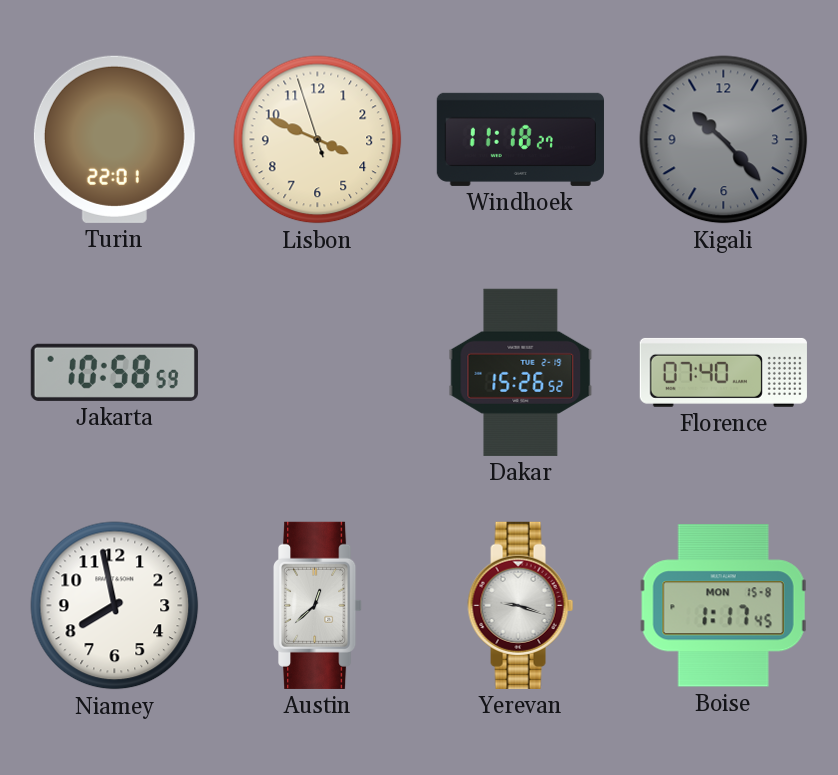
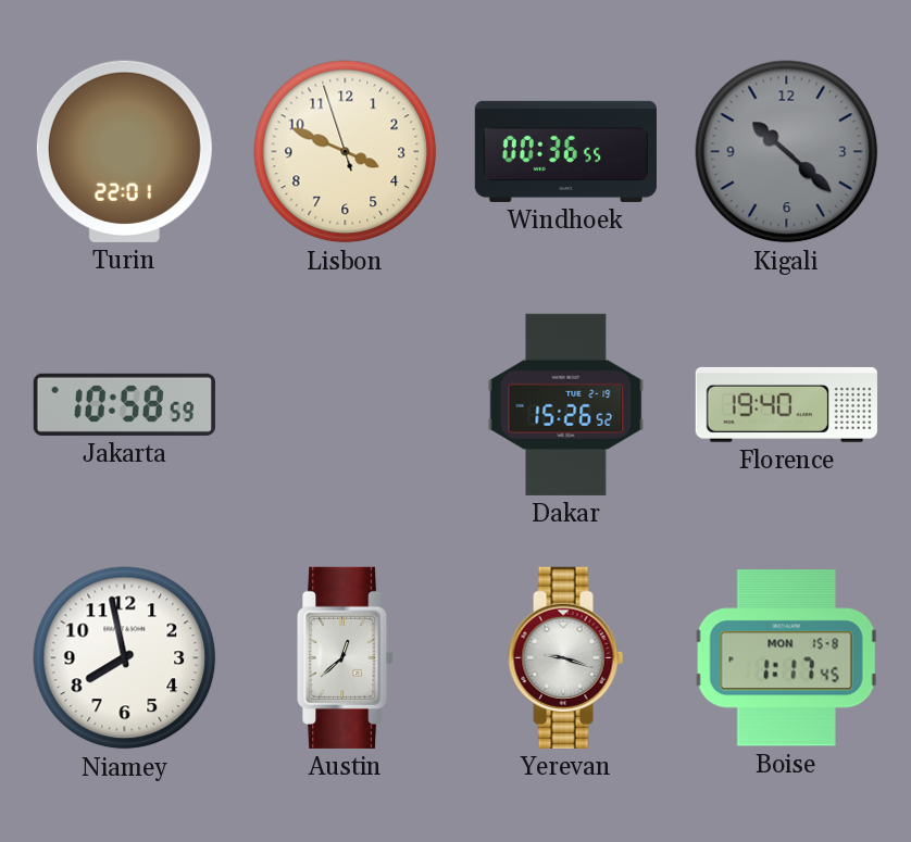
Windhoek: 11:18 -> 00:36
Kigali: 10:23 -> 10:22
Florence: 07:40 -> 19:40
